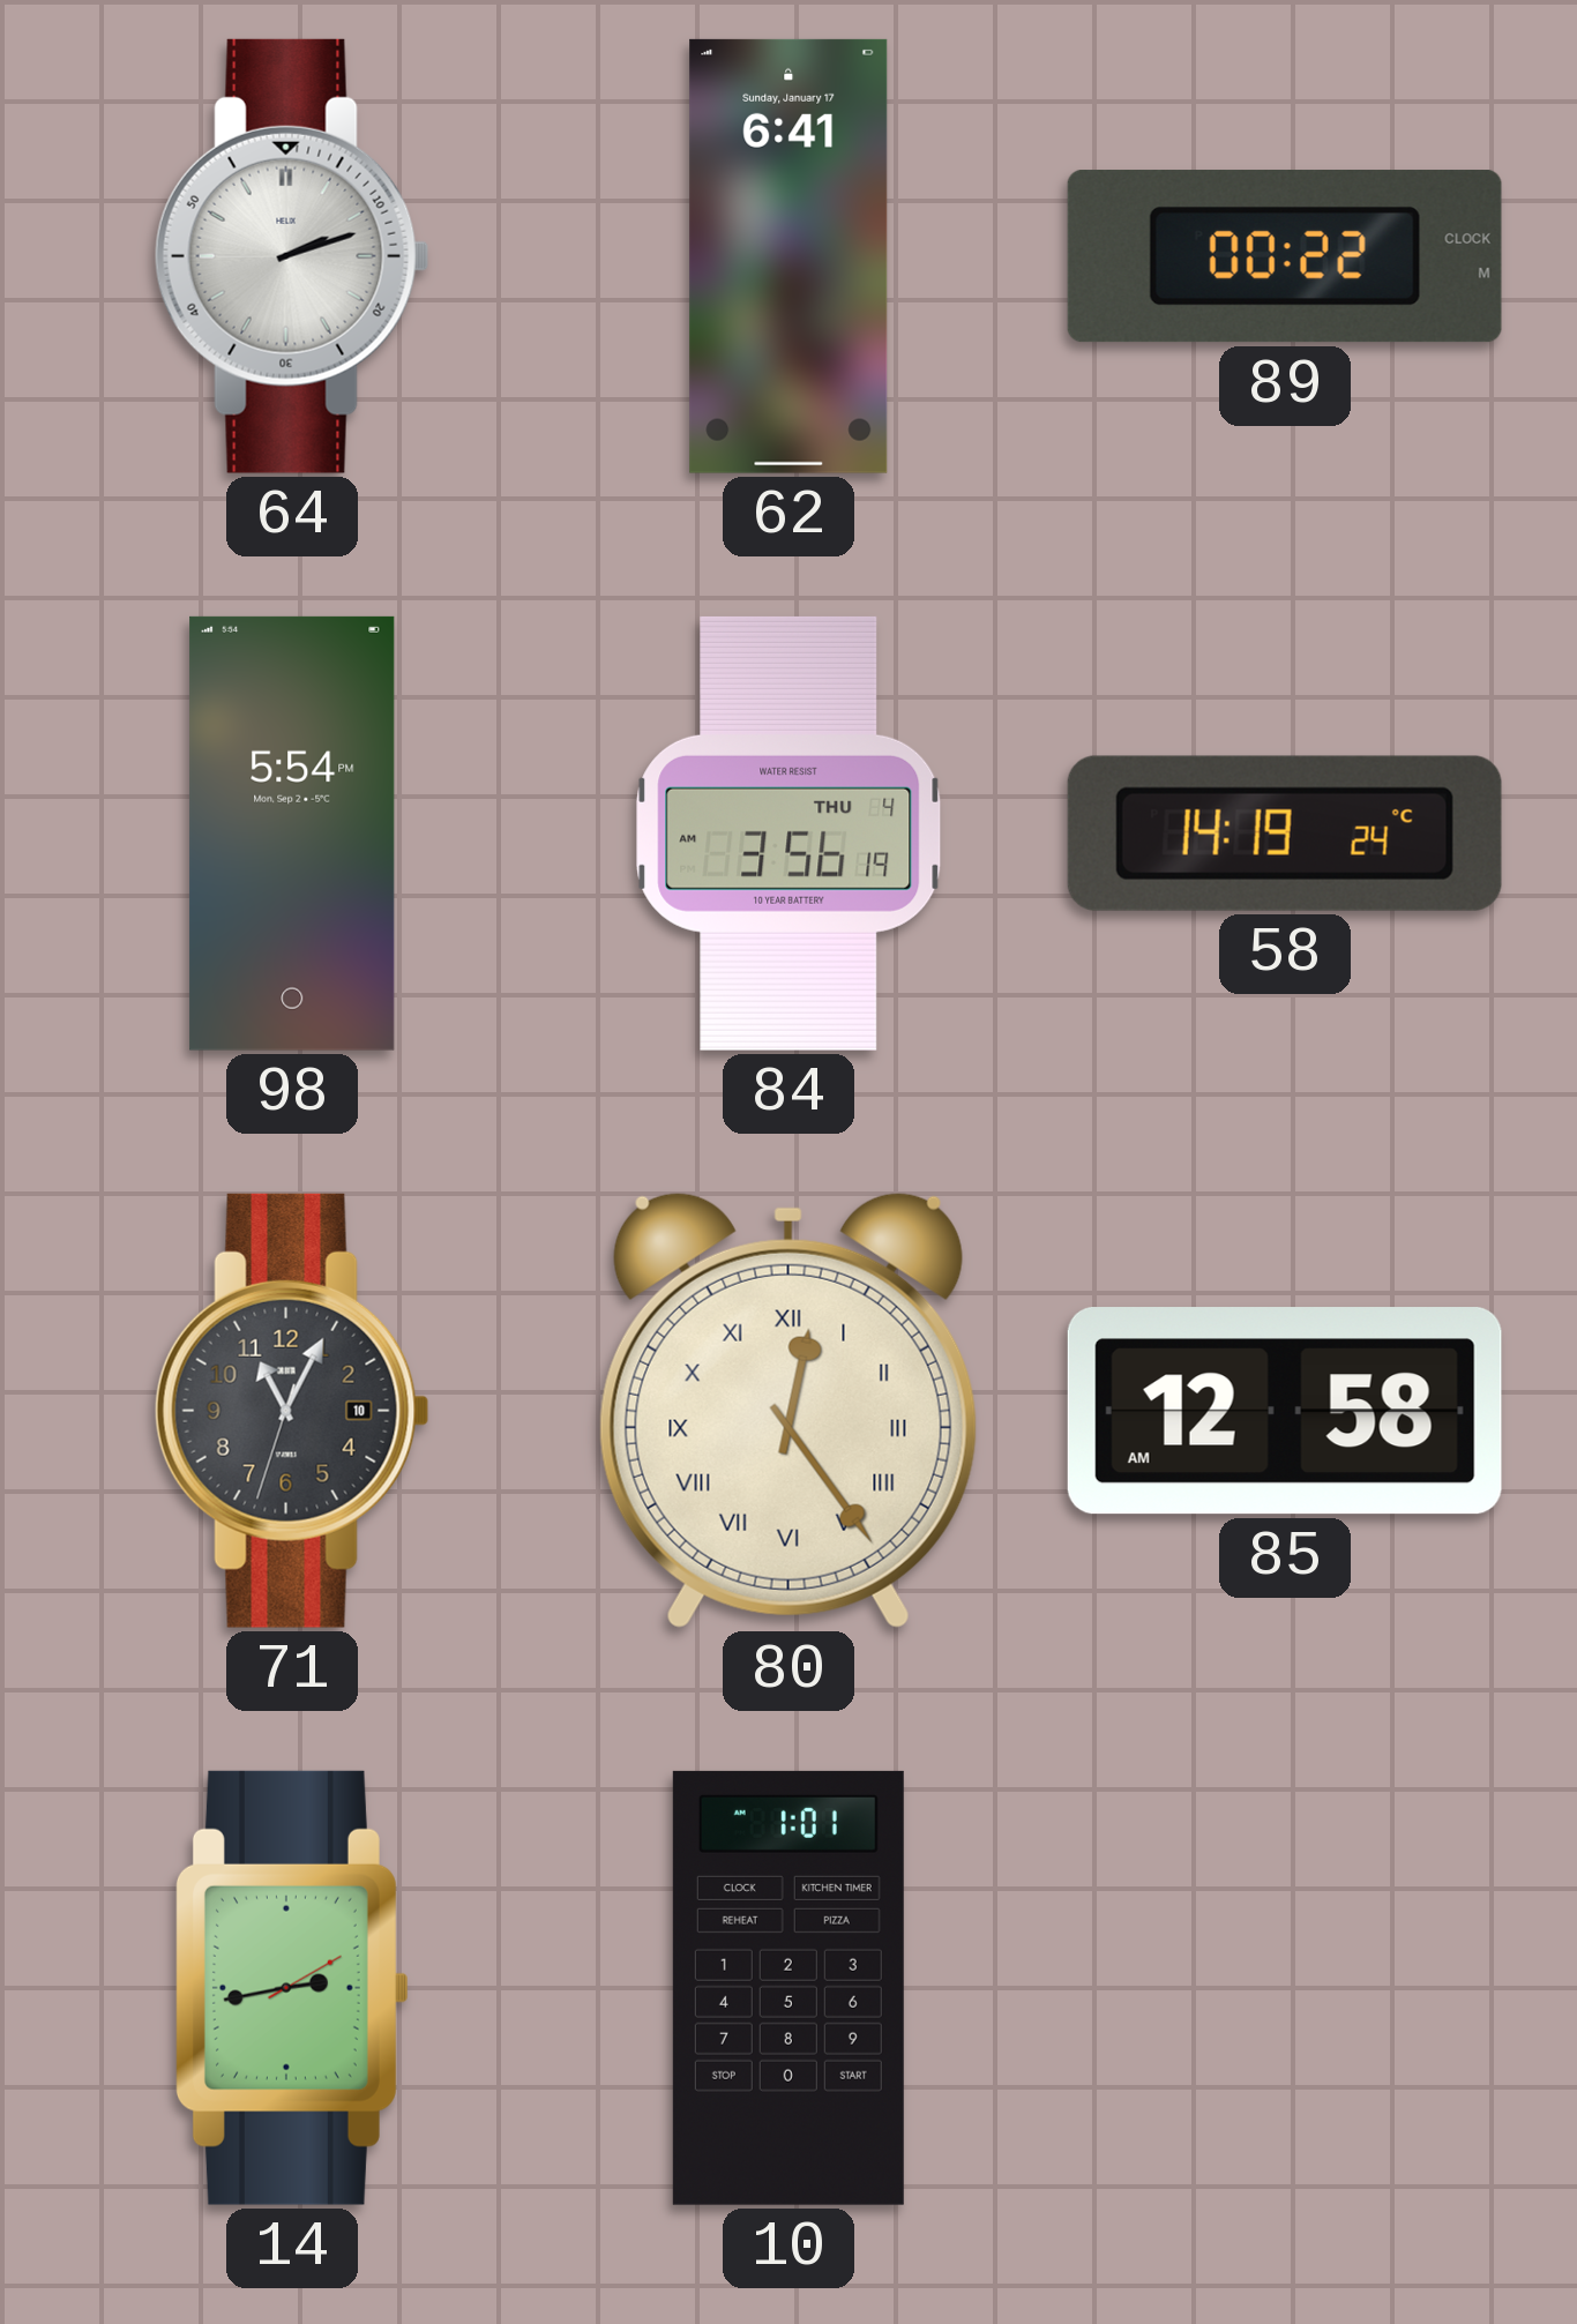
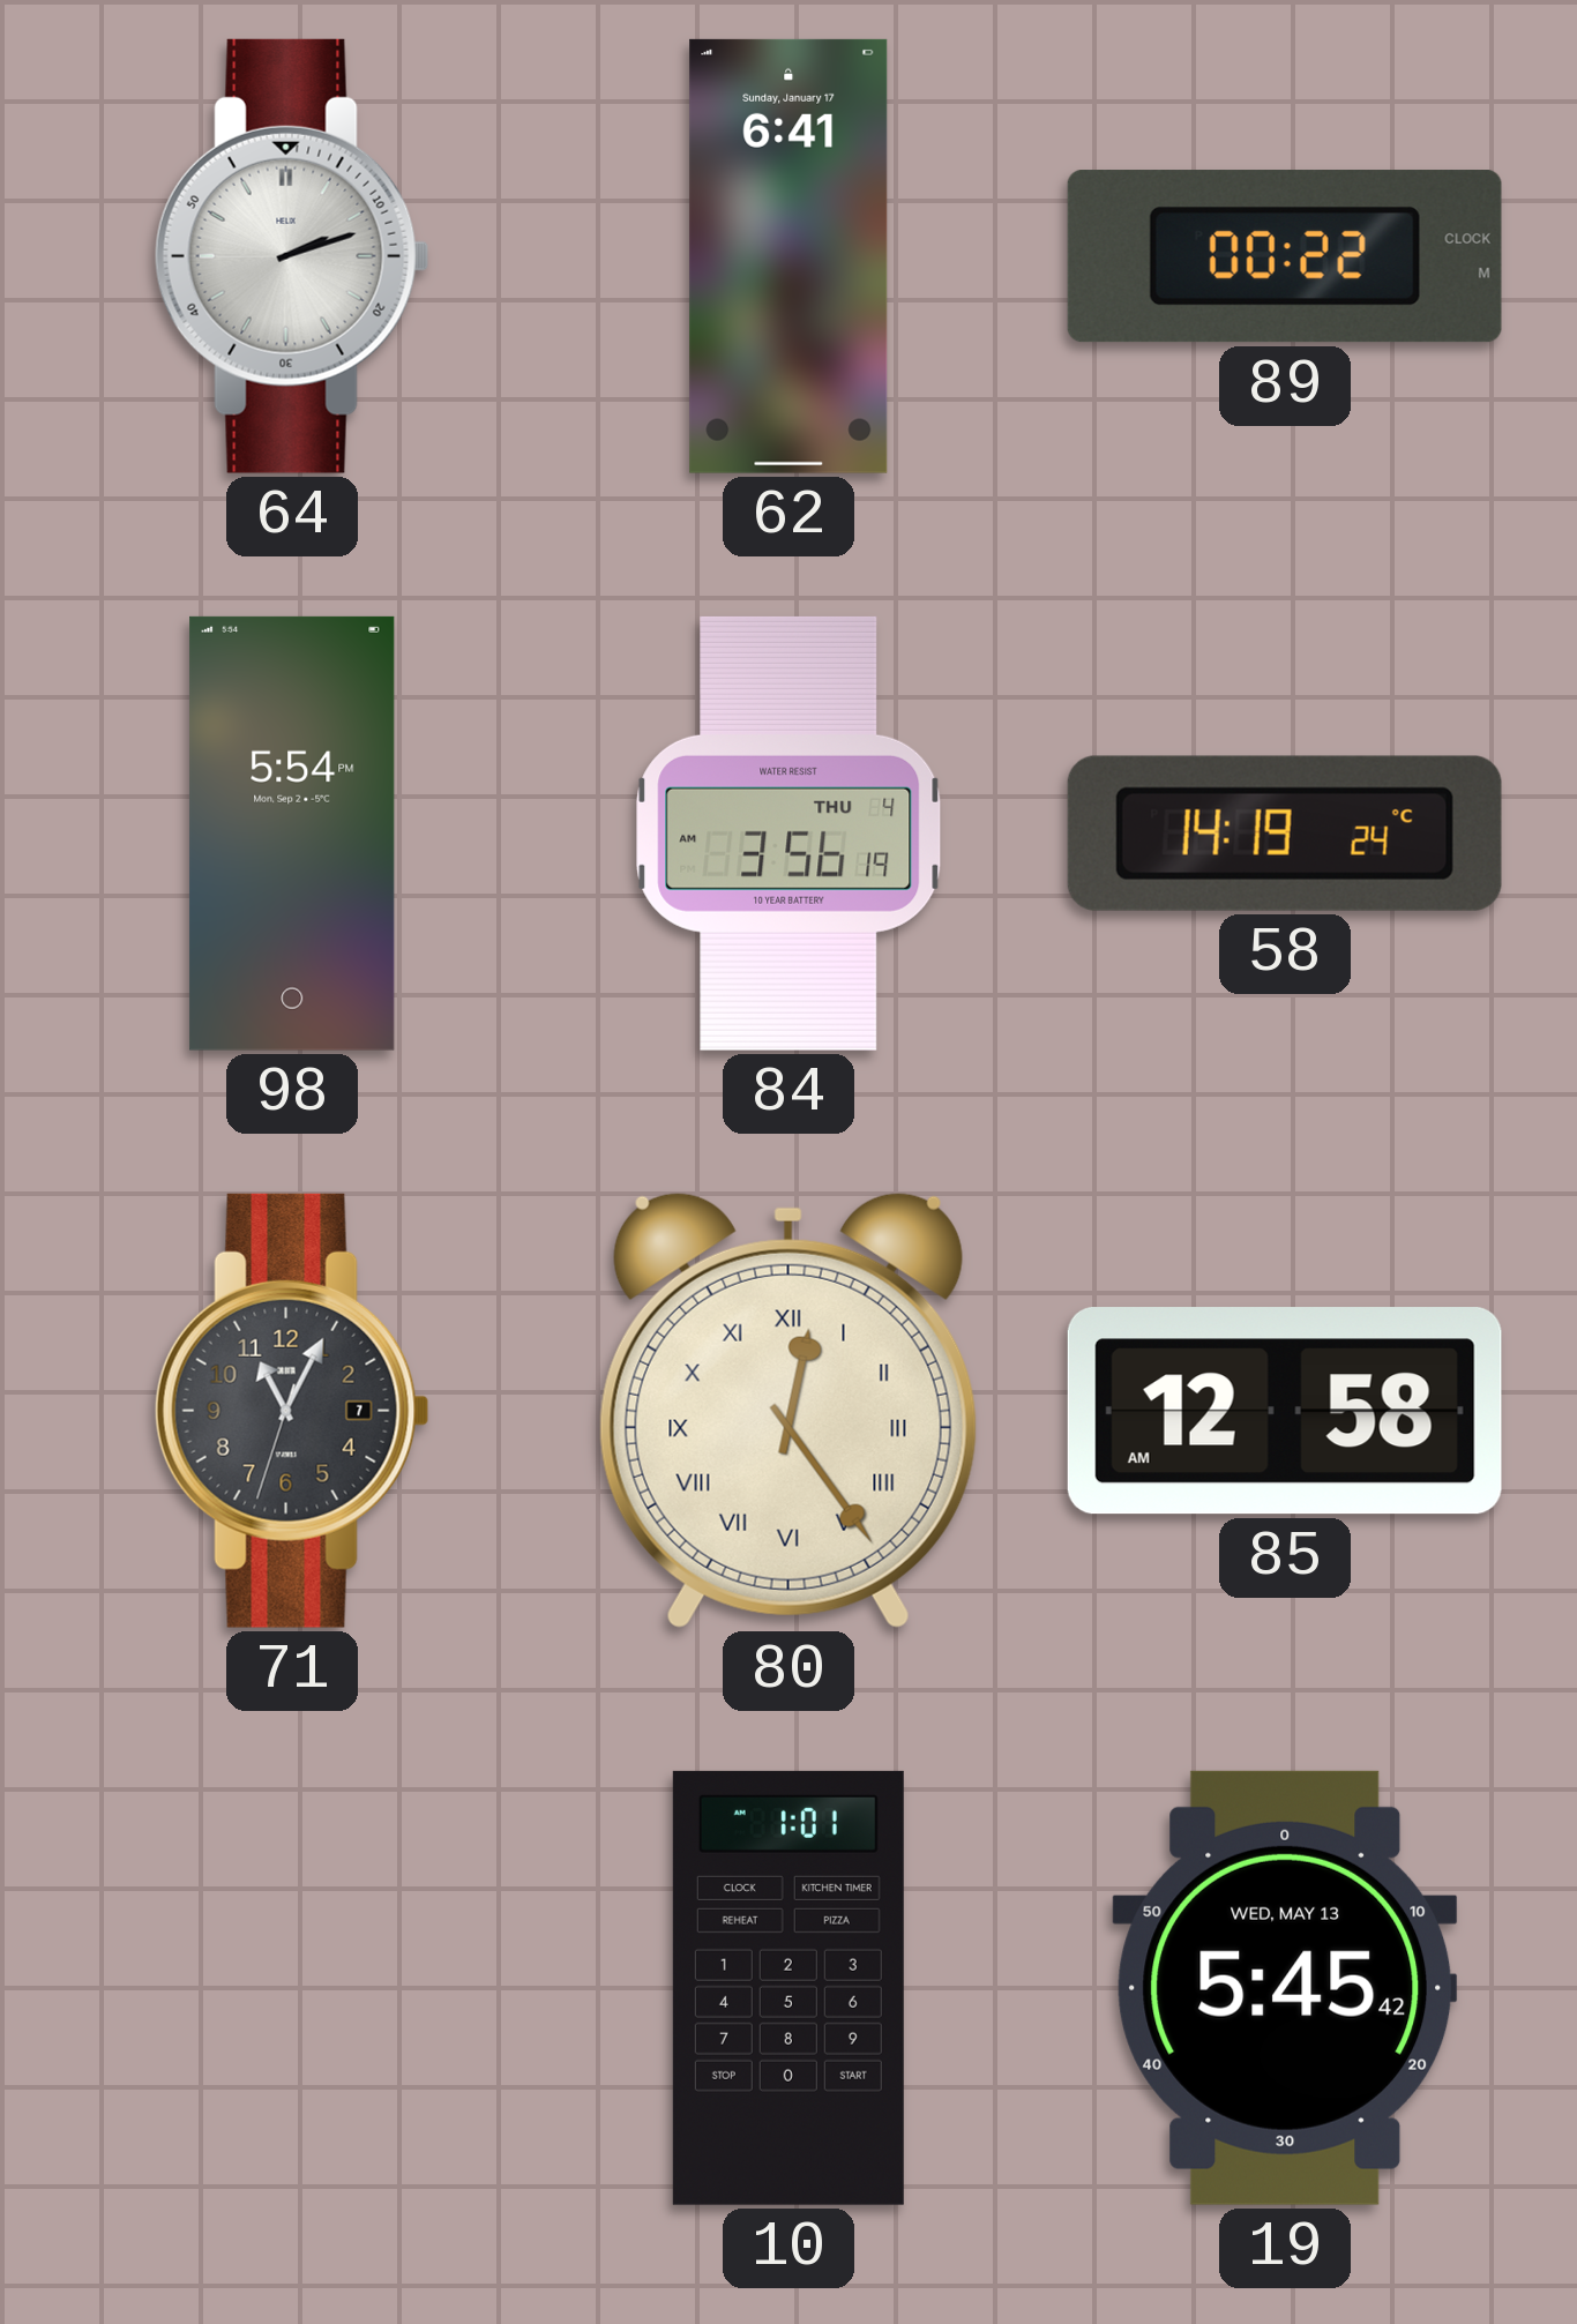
71 date: 10 -> 7
14: 2:43 -> none
19: none -> 5:45
